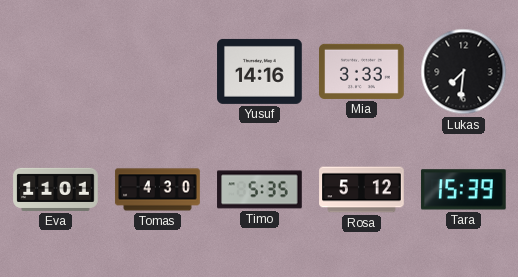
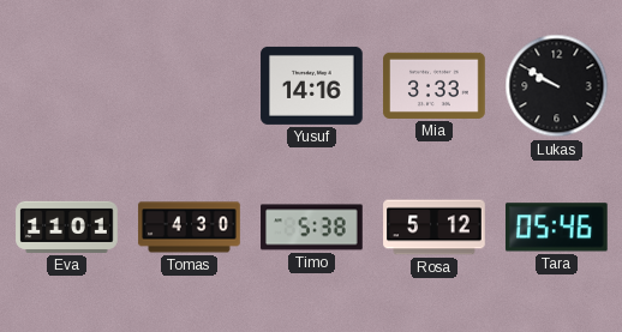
Lukas: 7:31 -> 9:50
Timo: 5:35 -> 5:38
Tara: 15:39 -> 05:46
